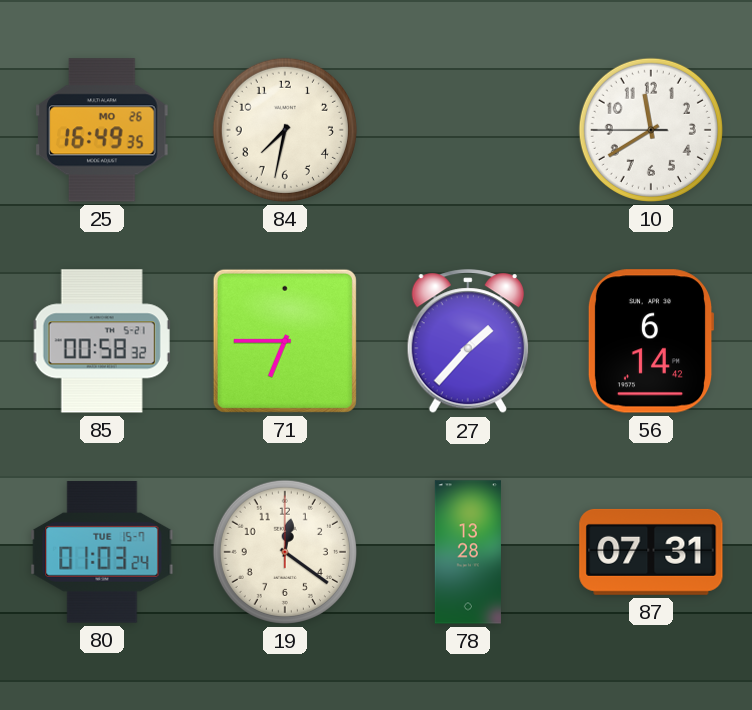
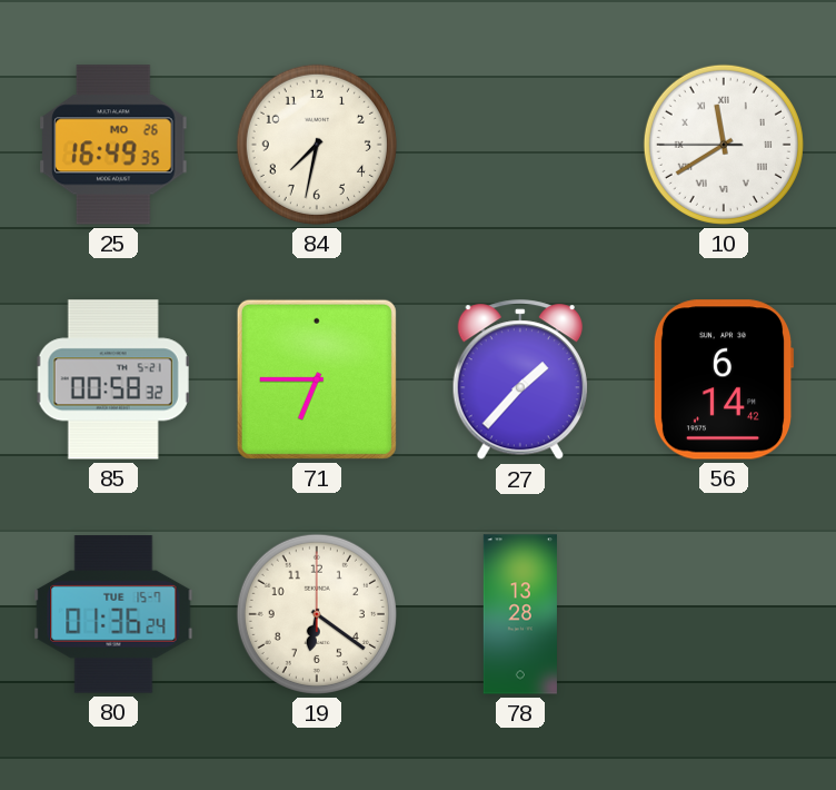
10 numerals: Arabic -> Roman
80: 01:03 -> 01:36
19: 12:21 -> 6:21
87: 07:31 -> none
